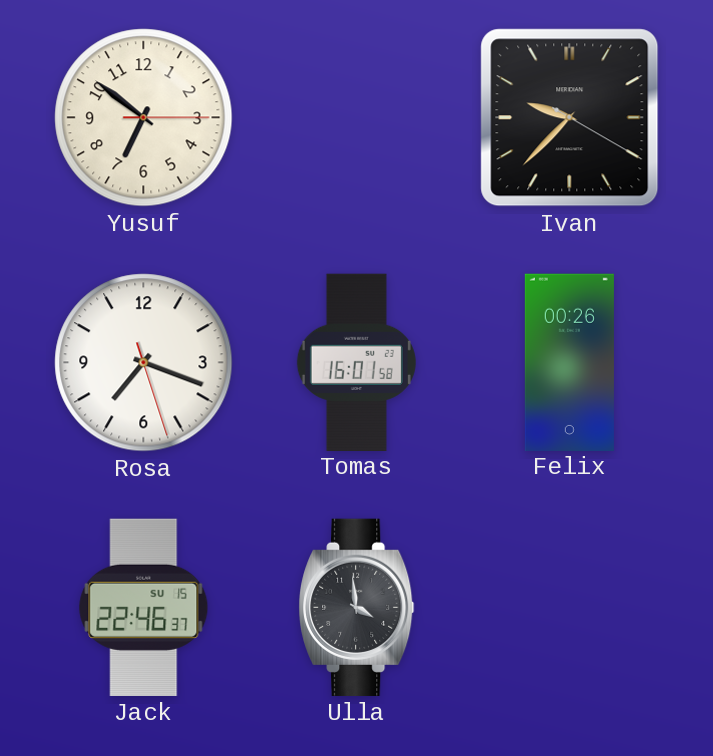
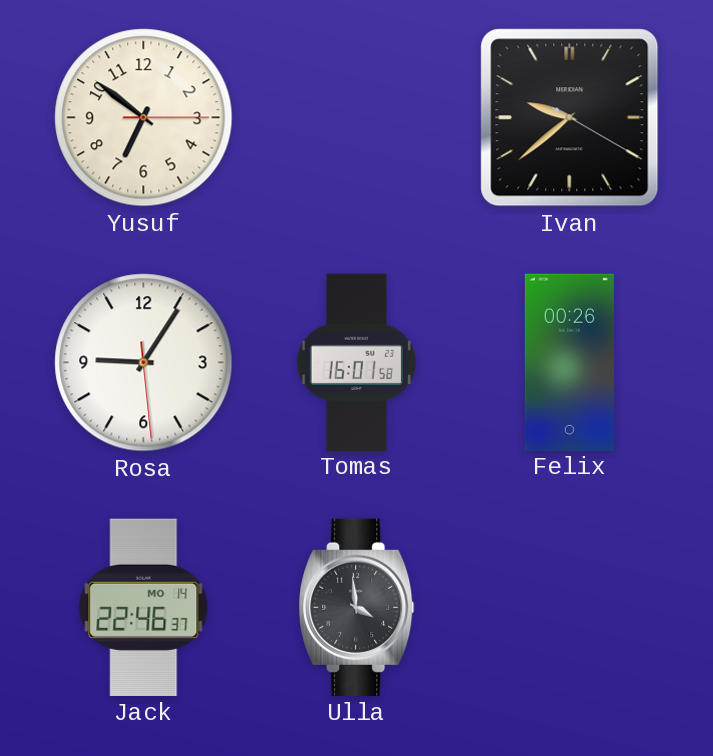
Ivan: 9:37 -> 9:38
Rosa: 7:18 -> 9:05
Jack date: SU 15 -> MO 14
